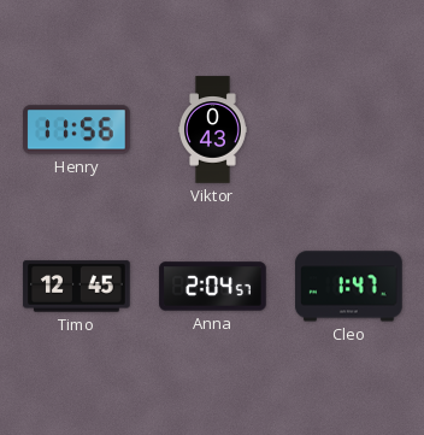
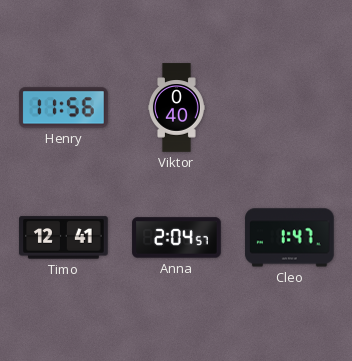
Viktor: 0:43 -> 0:40
Timo: 12:45 -> 12:41
